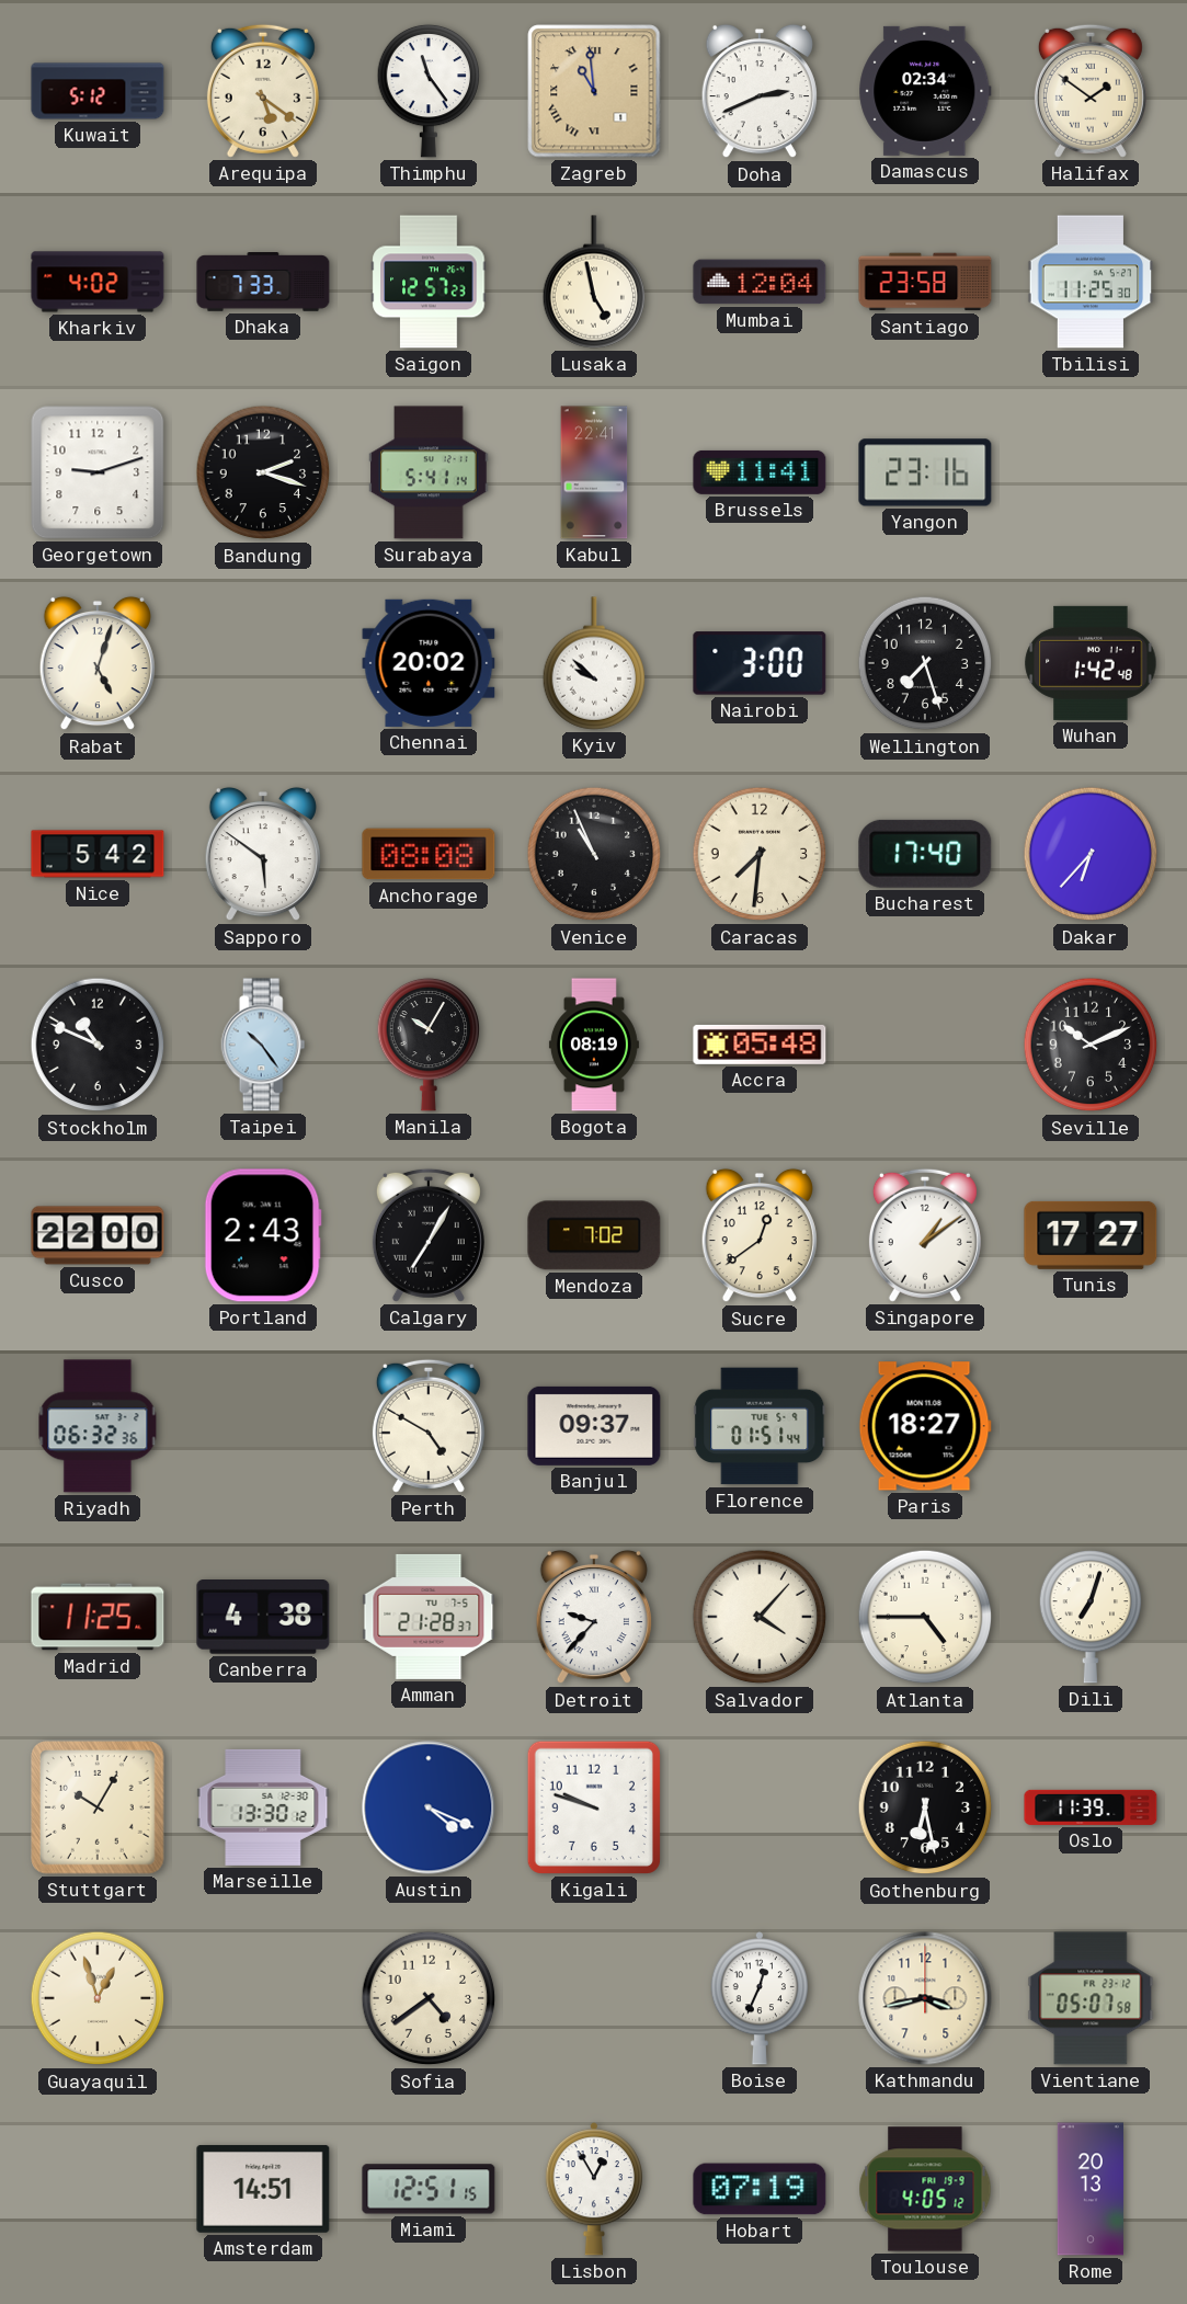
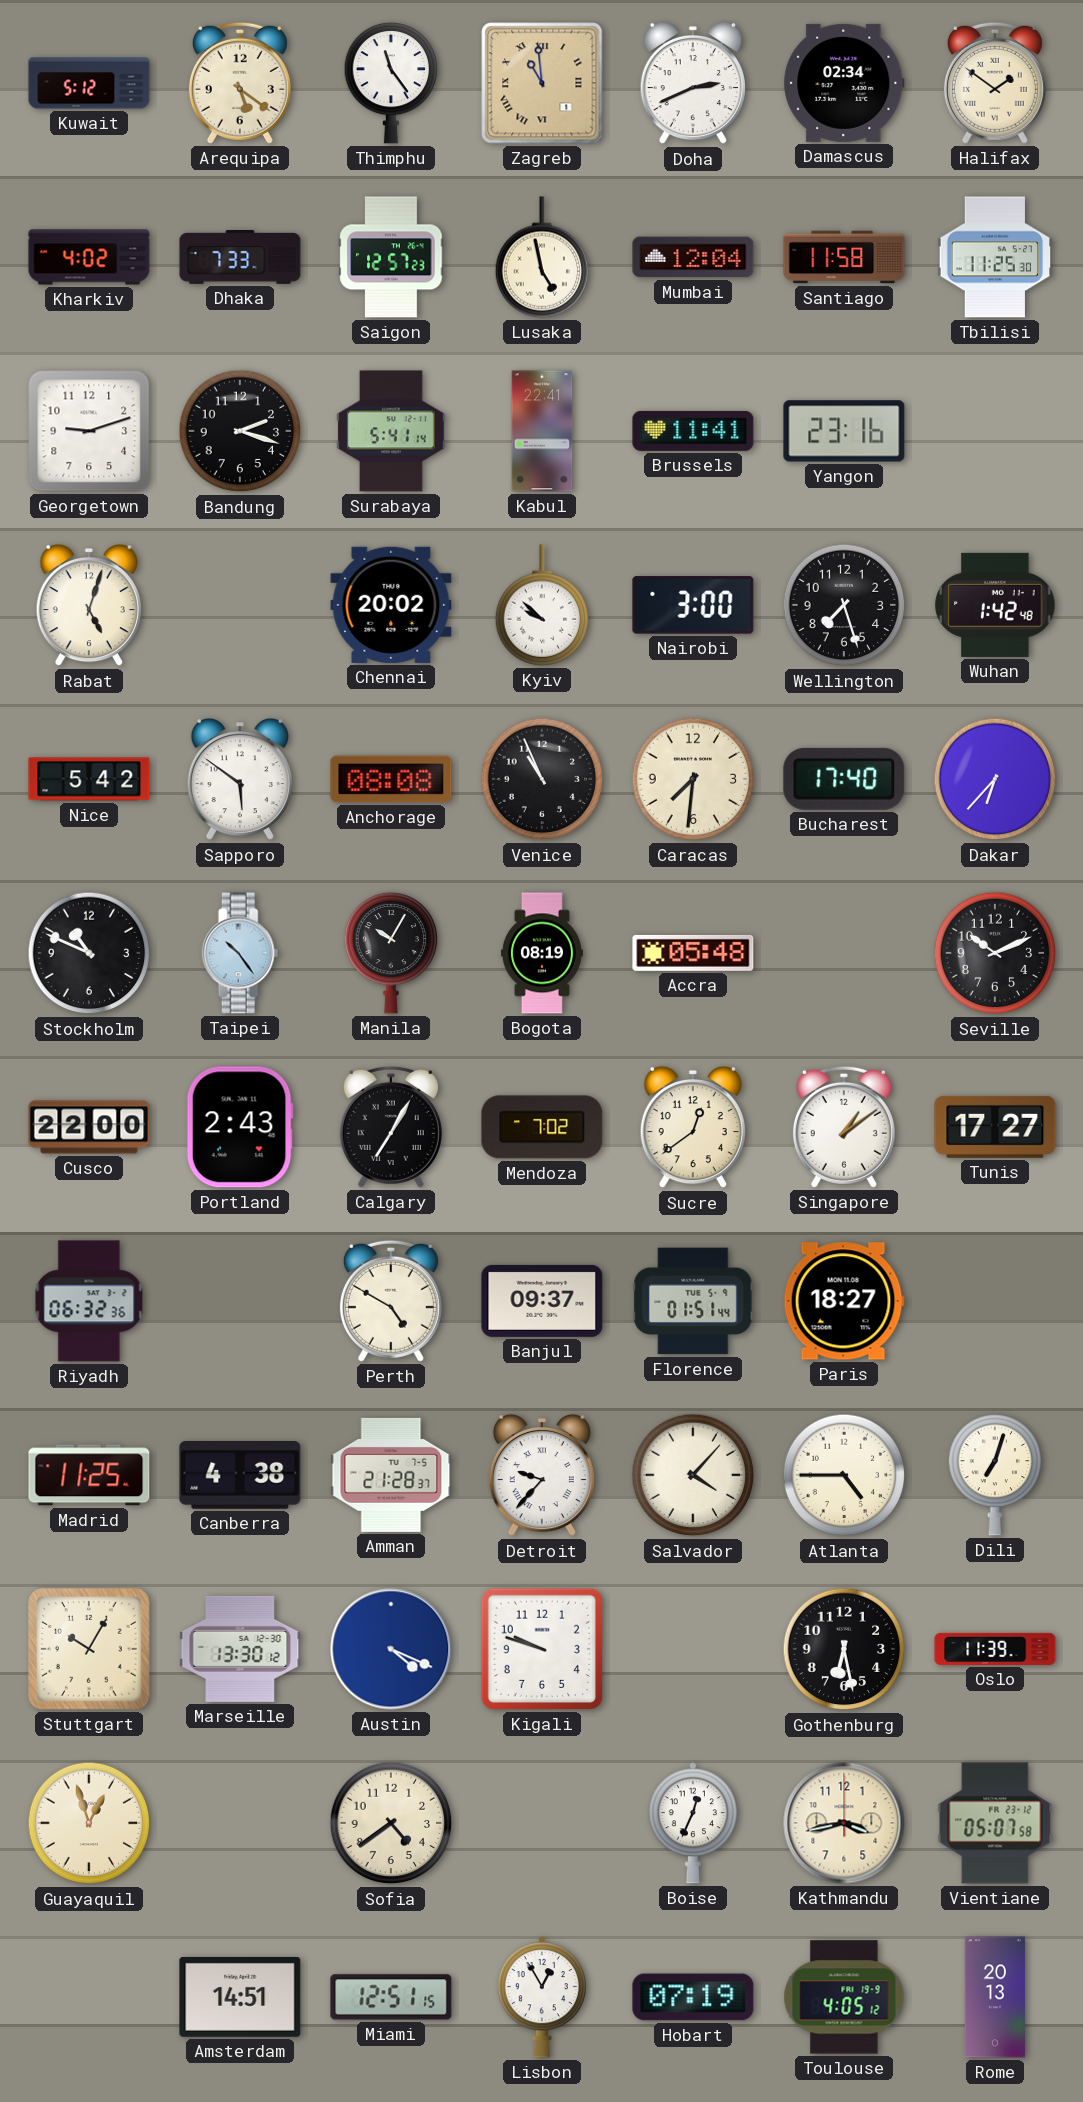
Santiago: 23:58 -> 11:58
